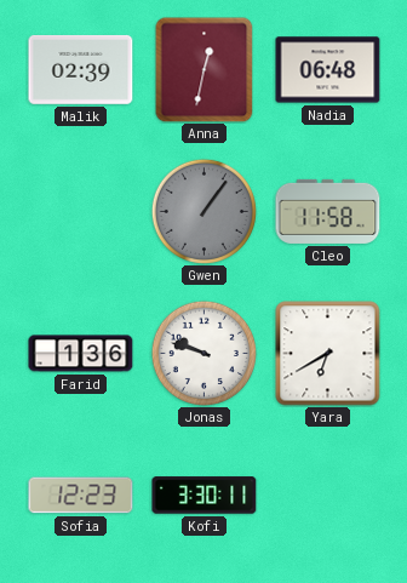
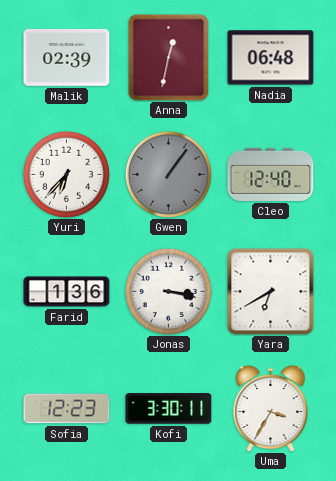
Yuri: none -> 6:37
Cleo: 11:58 -> 12:40
Jonas: 9:48 -> 3:17
Uma: none -> 3:35
